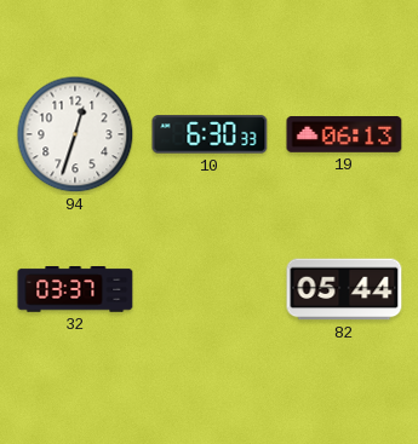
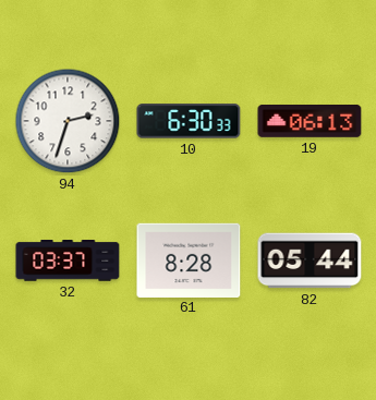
94: 12:33 -> 2:33
61: none -> 8:28
